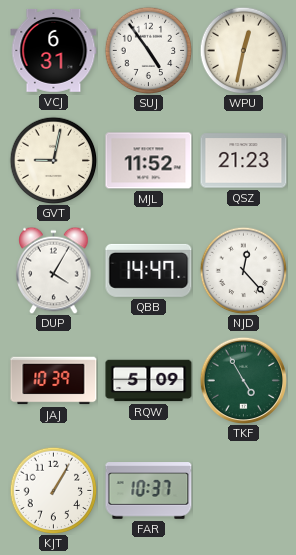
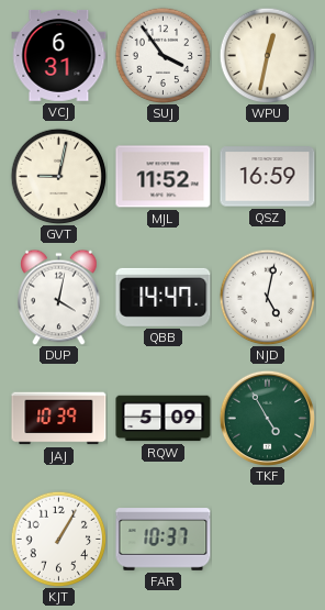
SUJ: 4:54 -> 3:54
QSZ: 21:23 -> 16:59
DUP: 4:05 -> 4:02
NJD: 12:23 -> 5:02
